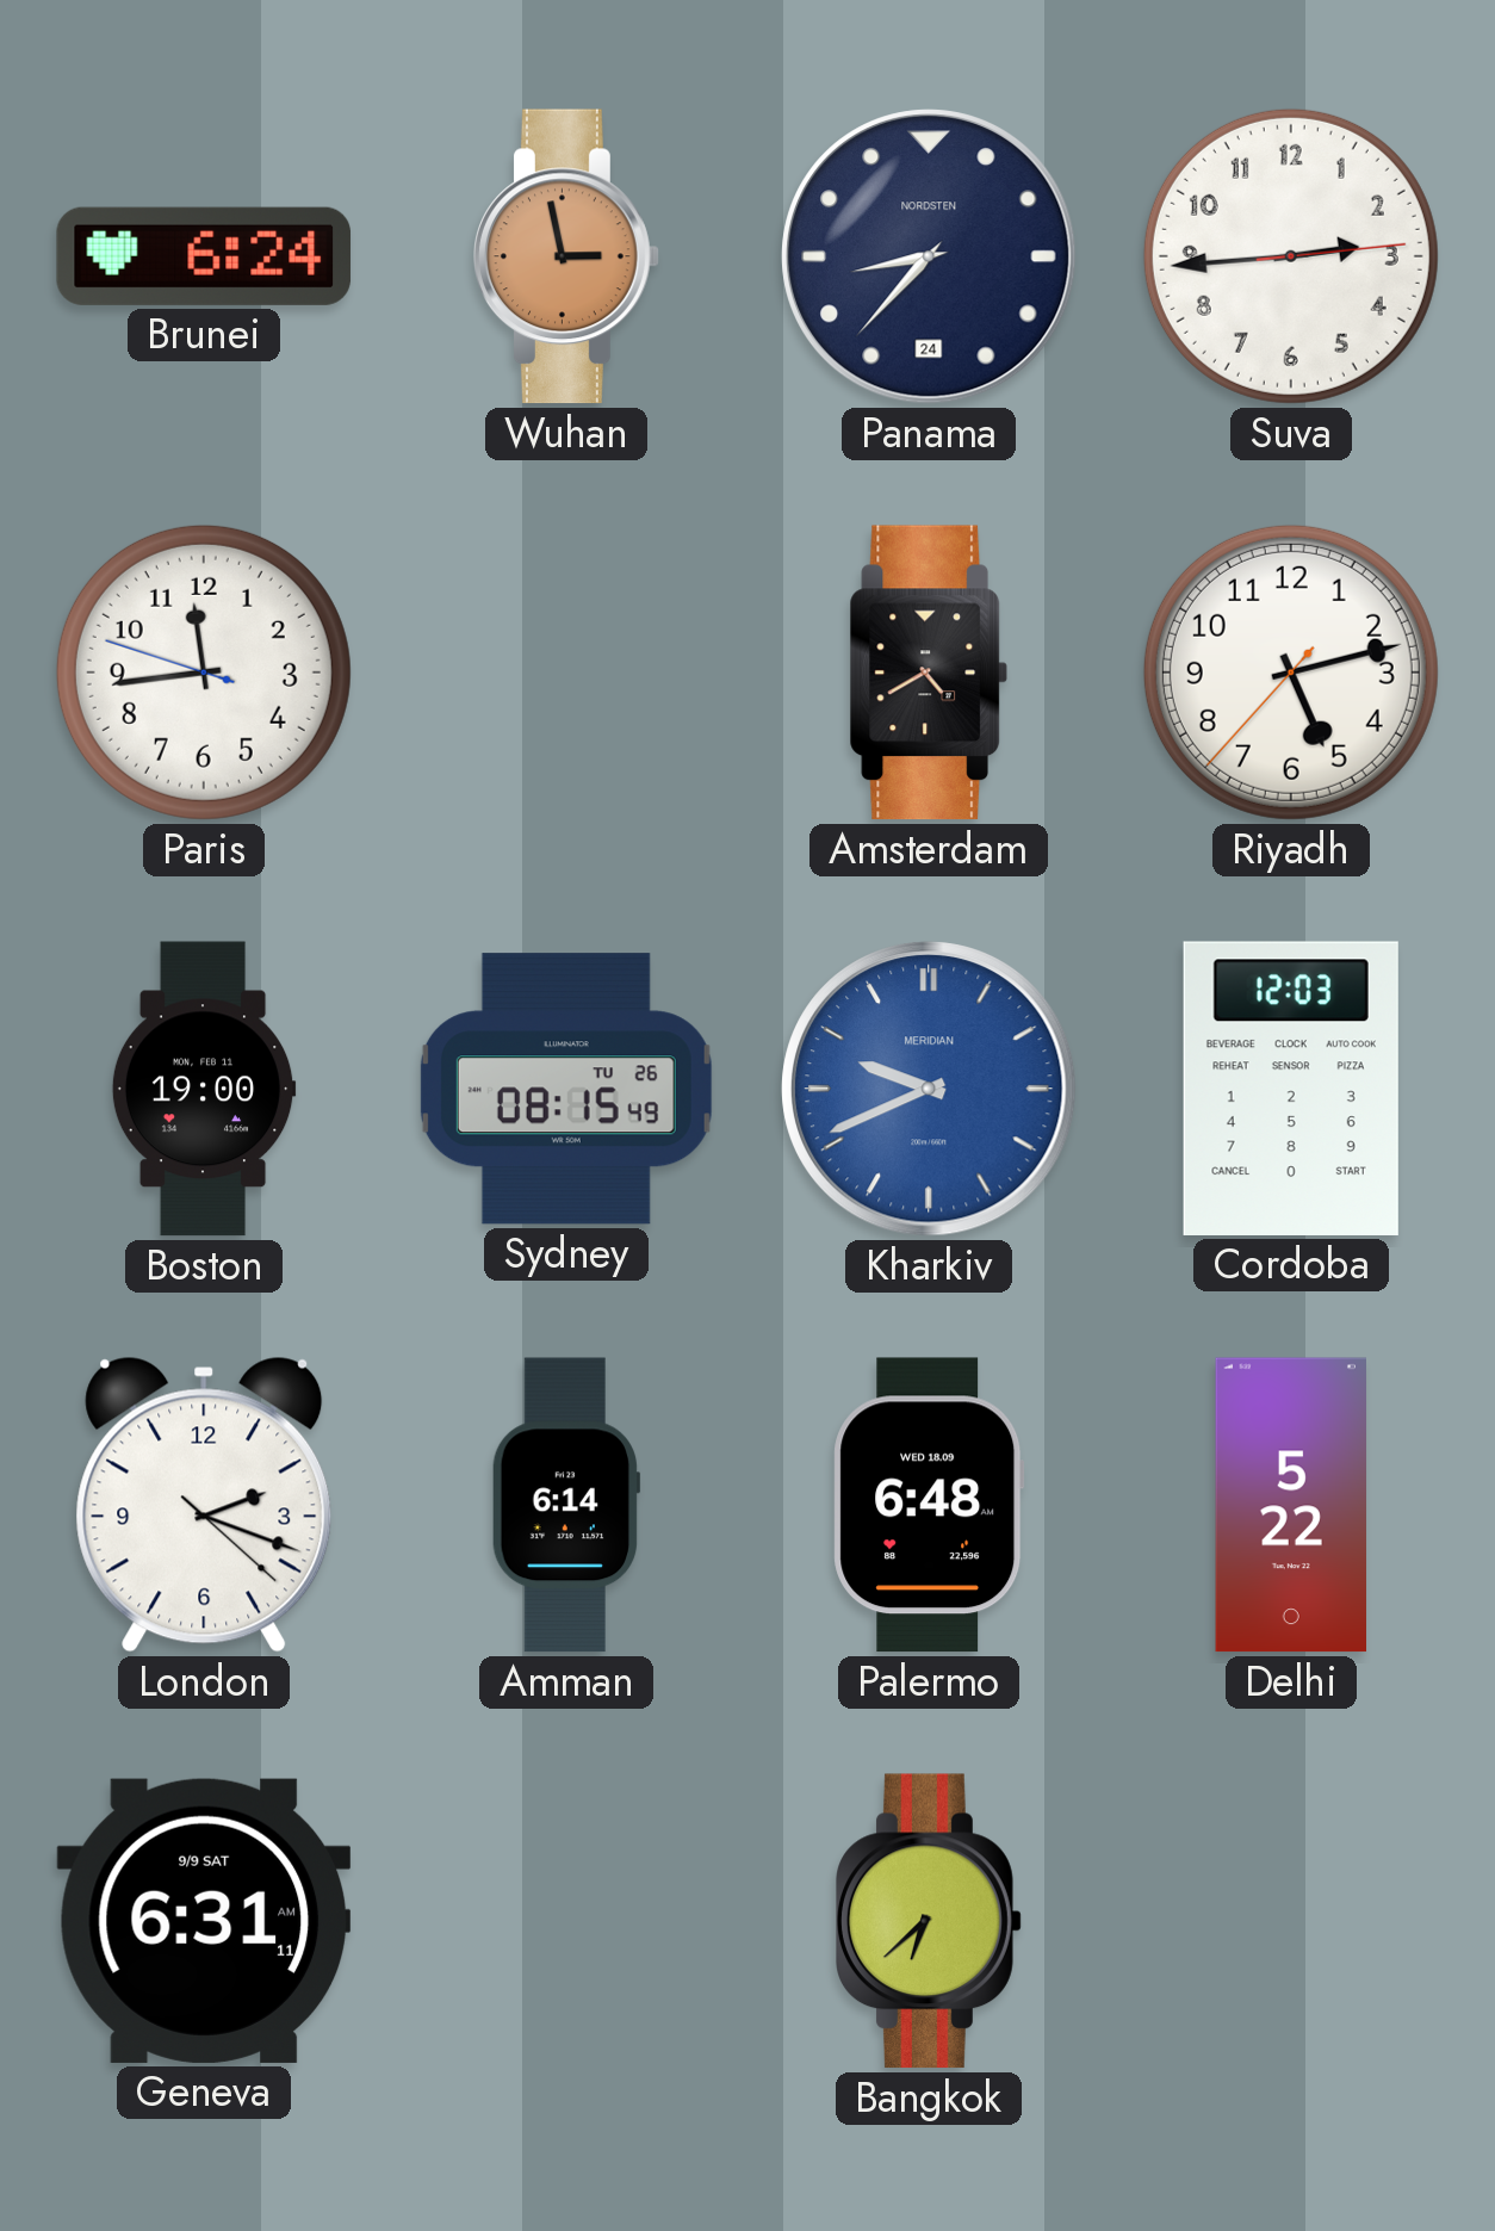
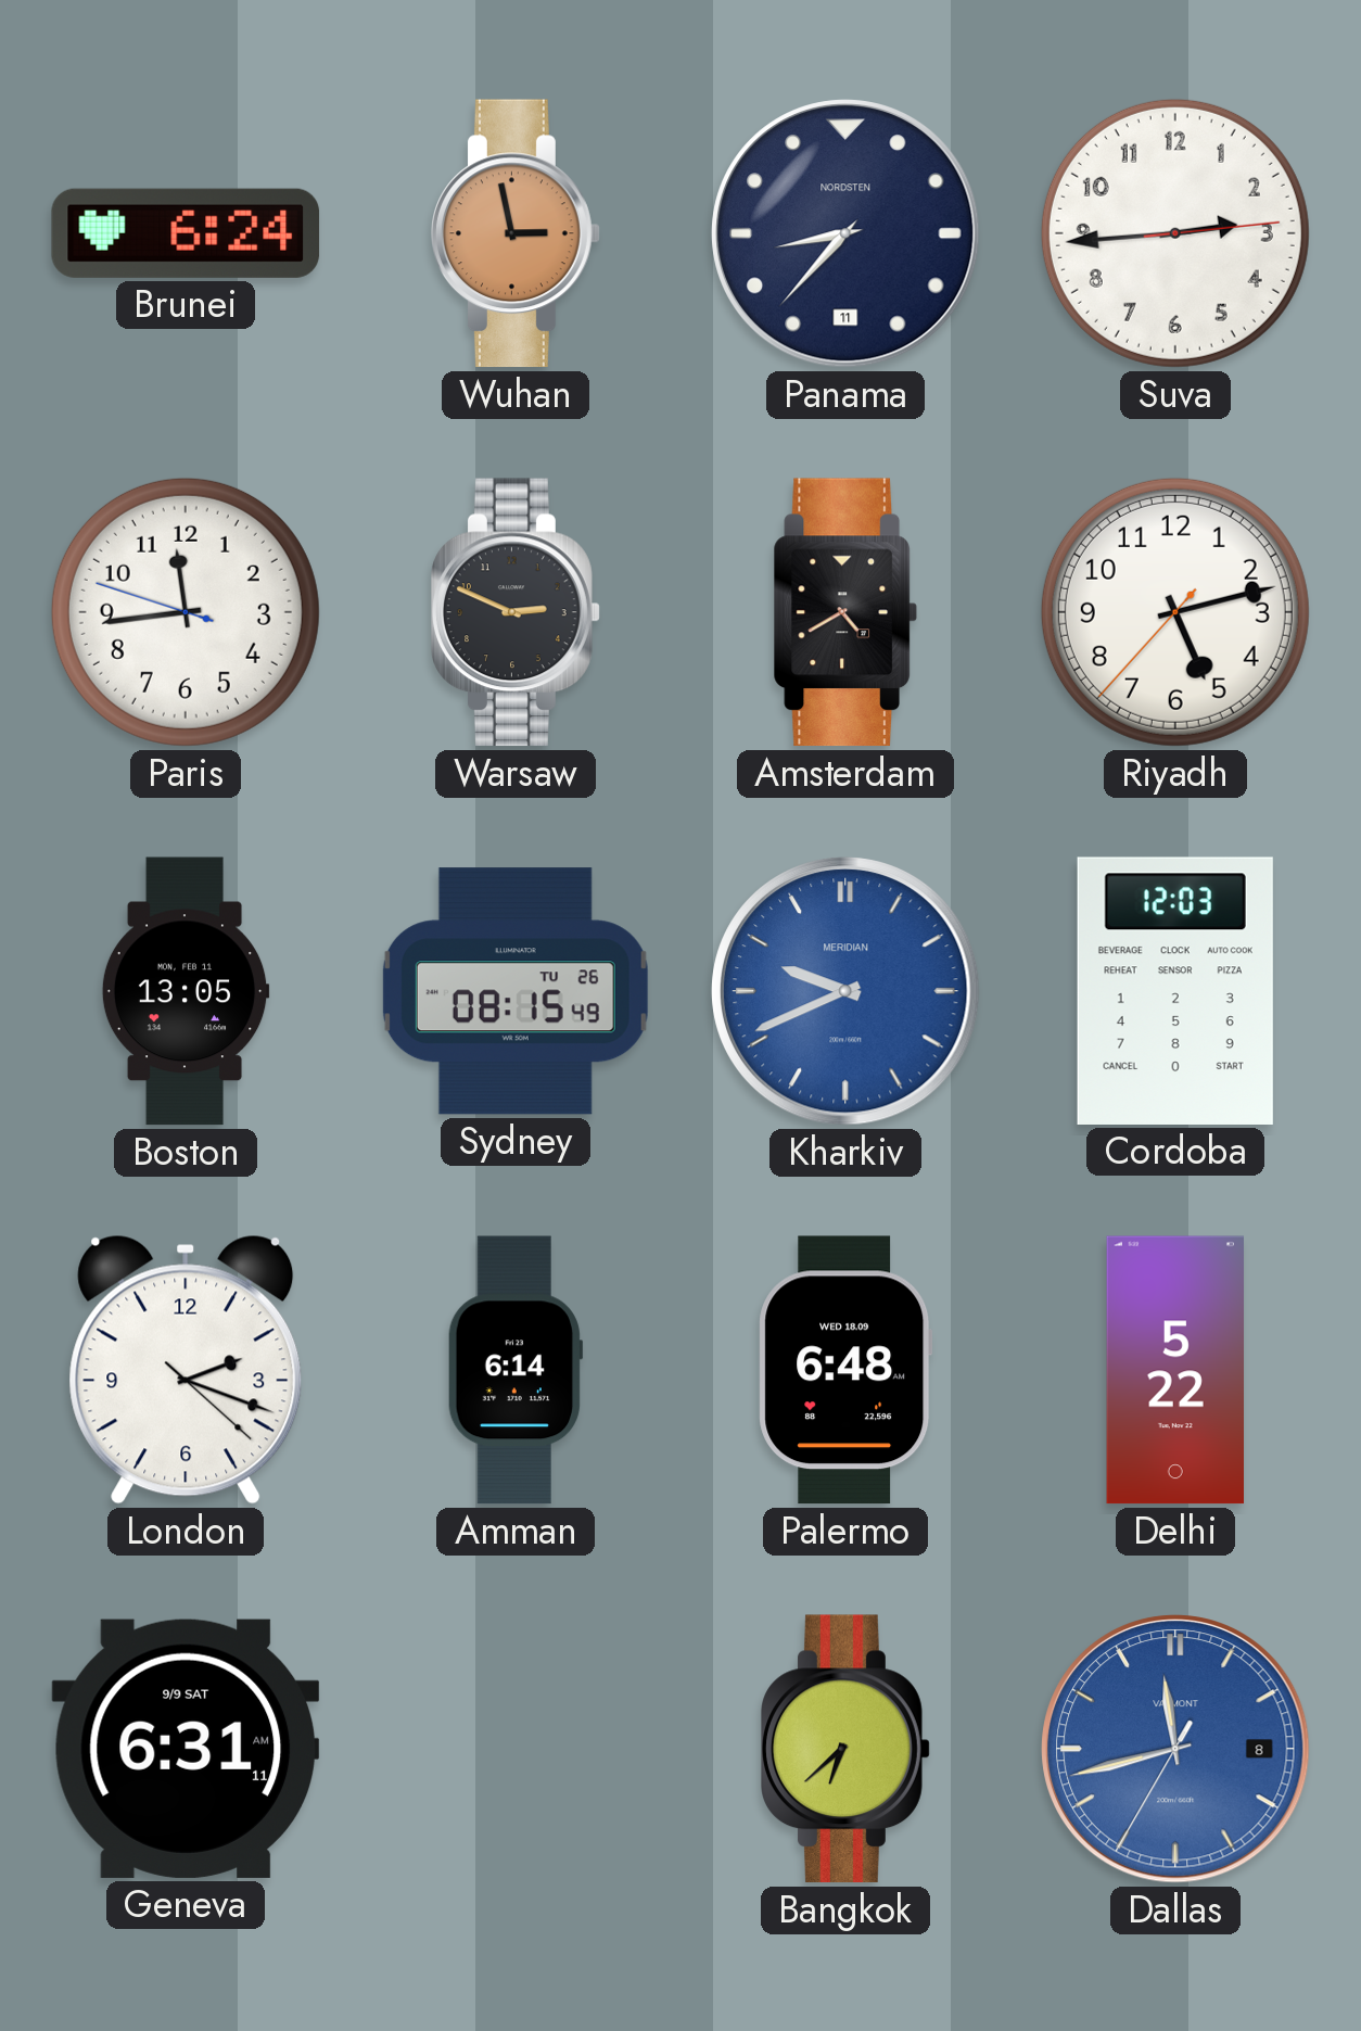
Panama date: 24 -> 11
Warsaw: none -> 2:49
Boston: 19:00 -> 13:05
Dallas: none -> 11:42
